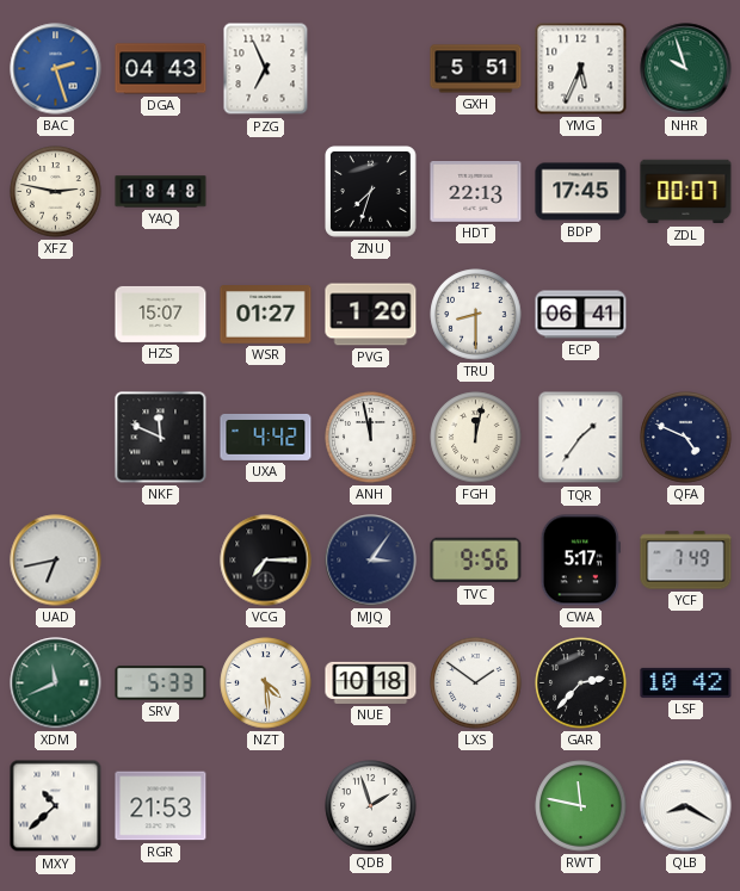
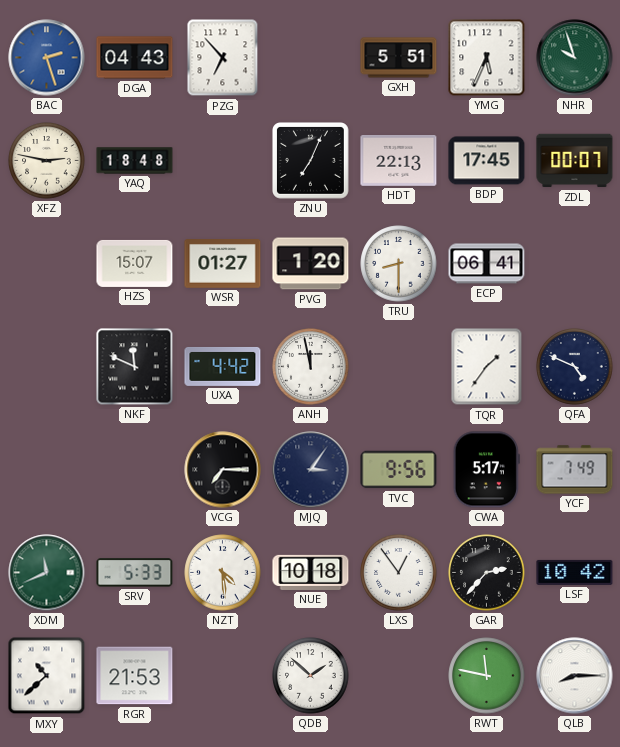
PZG: 6:56 -> 6:53
ZNU: 7:33 -> 7:04
FGH: 12:02 -> none
UAD: 6:43 -> none
LXS: 1:51 -> 12:54
QDB: 1:57 -> 1:52
QLB: 8:20 -> 8:15
